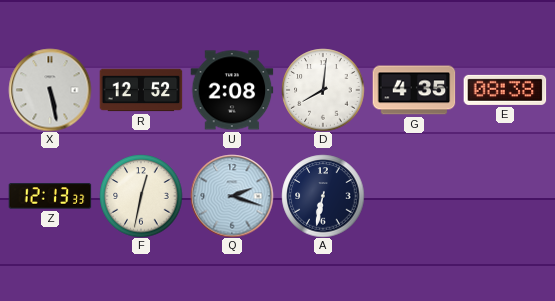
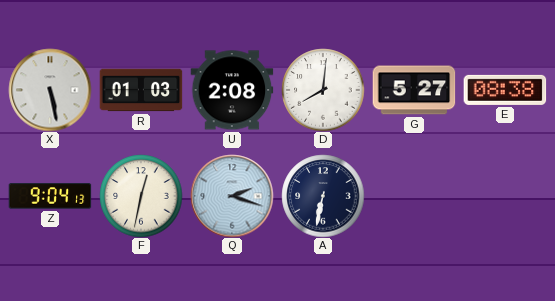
R: 12:52 -> 01:03
G: 4:35 -> 5:27
Z: 12:13 -> 9:04
